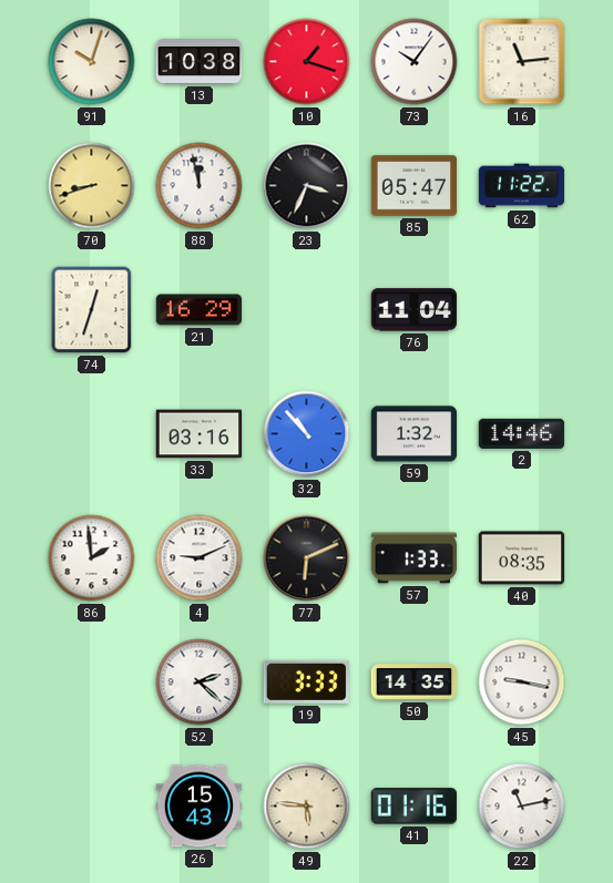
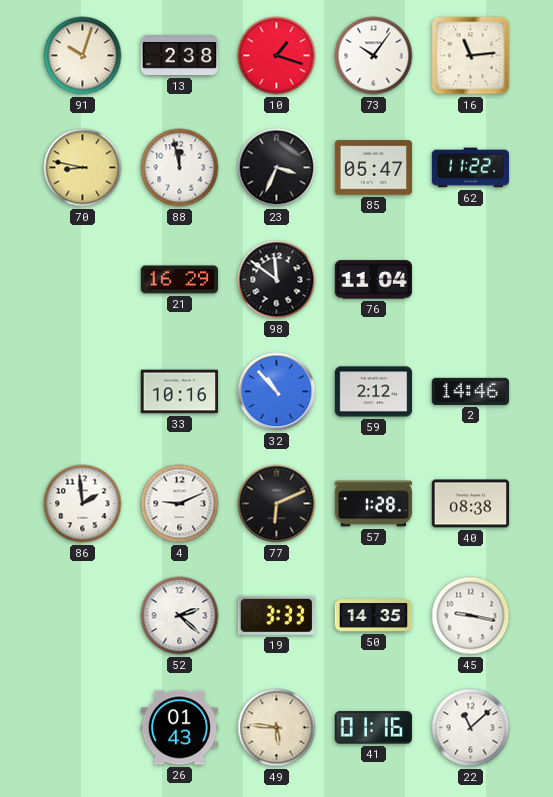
13: 10:38 -> 2:38
70: 8:42 -> 8:47
74: 12:33 -> none
98: none -> 11:51
33: 03:16 -> 10:16
59: 1:32 -> 2:12
57: 1:33 -> 1:28
40: 08:35 -> 08:38
26: 15:43 -> 01:43
22: 11:13 -> 11:08
